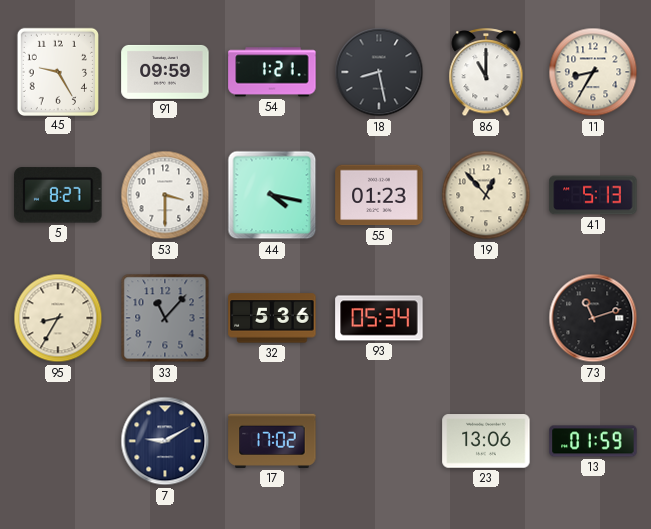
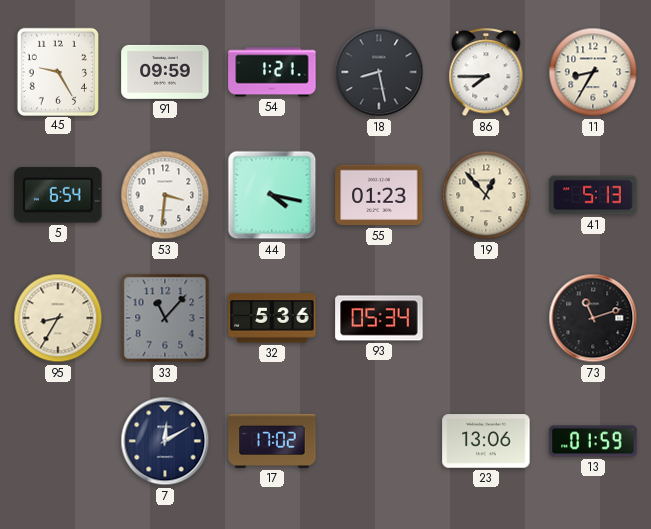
86: 11:00 -> 7:45
5: 8:27 -> 6:54
53: 3:30 -> 3:31
7: 9:10 -> 12:10
